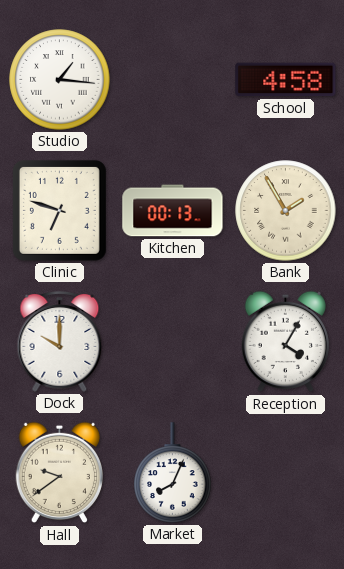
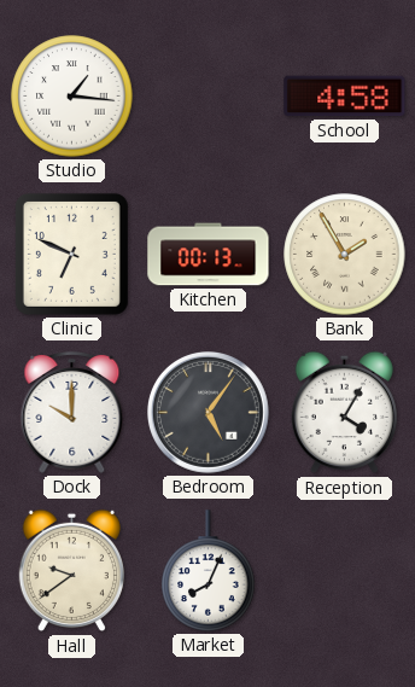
Clinic: 6:48 -> 6:49
Bedroom: none -> 5:06
